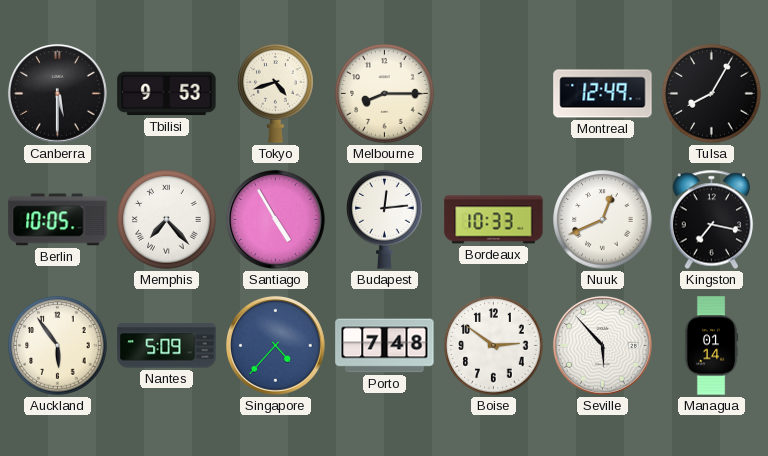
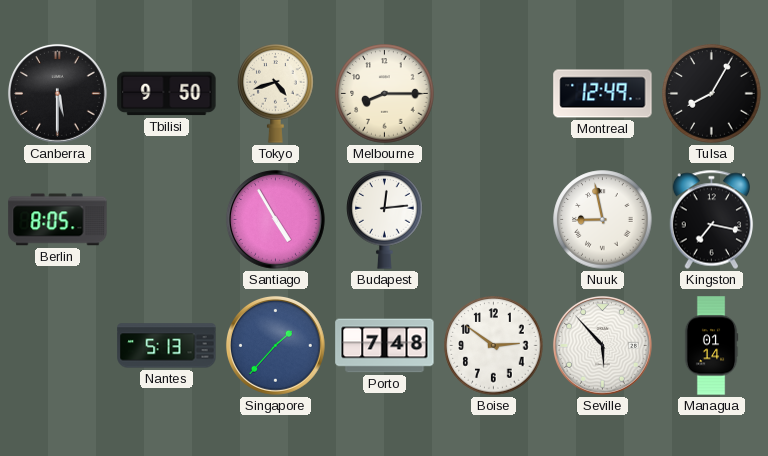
Tbilisi: 9:53 -> 9:50
Berlin: 10:05 -> 8:05
Memphis: 7:23 -> none
Bordeaux: 10:33 -> none
Nuuk: 12:41 -> 8:58
Auckland: 5:54 -> none
Nantes: 5:09 -> 5:13
Singapore: 4:37 -> 1:37
